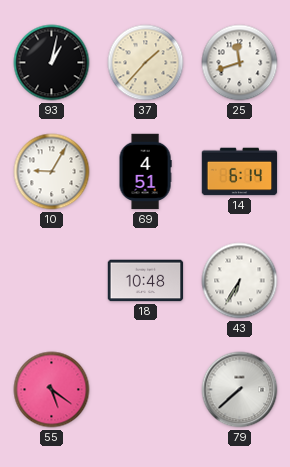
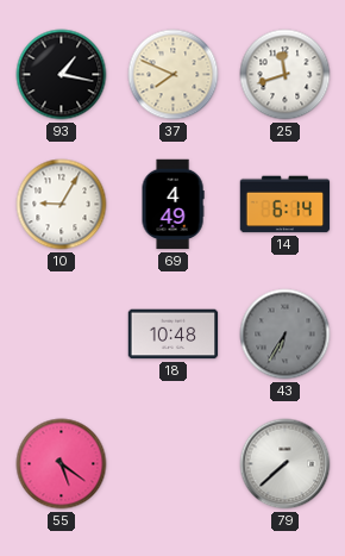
93: 1:02 -> 1:17
37: 1:37 -> 7:49
69: 4:51 -> 4:49
43 dial: white -> grey
